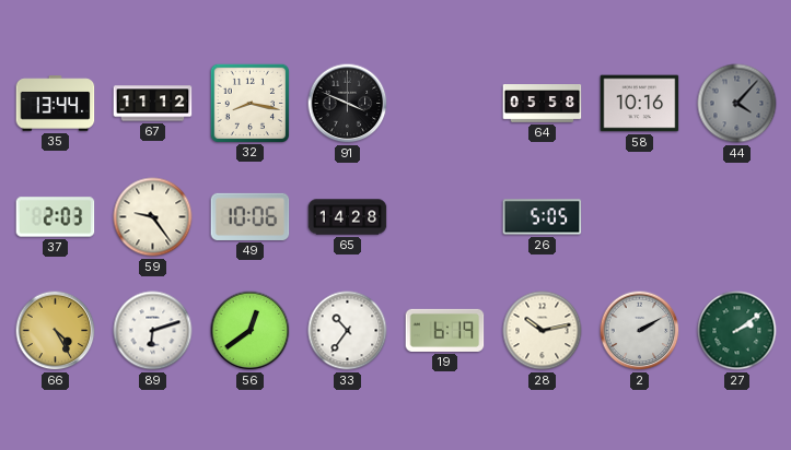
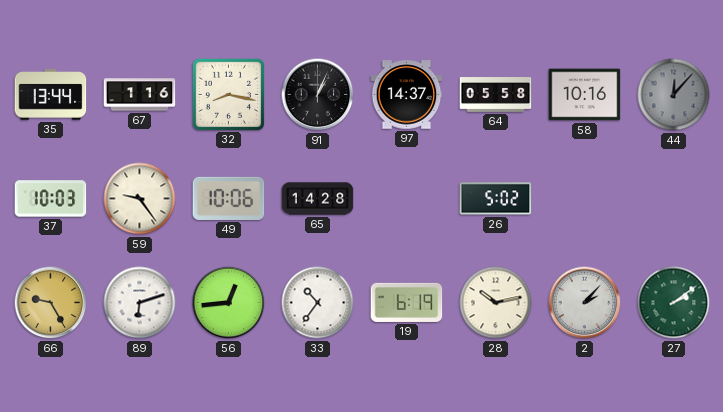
67: 11:12 -> 1:16
91: 3:49 -> 1:04
97: none -> 14:37
44: 4:07 -> 12:07
37: 2:03 -> 10:03
26: 5:05 -> 5:02
66: 4:25 -> 9:25
56: 12:39 -> 12:44
2: 2:10 -> 2:07
